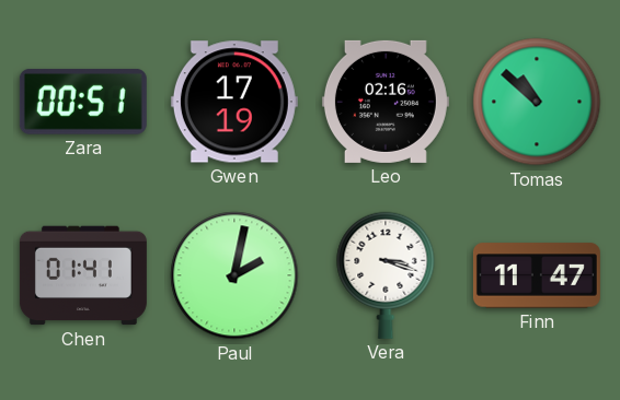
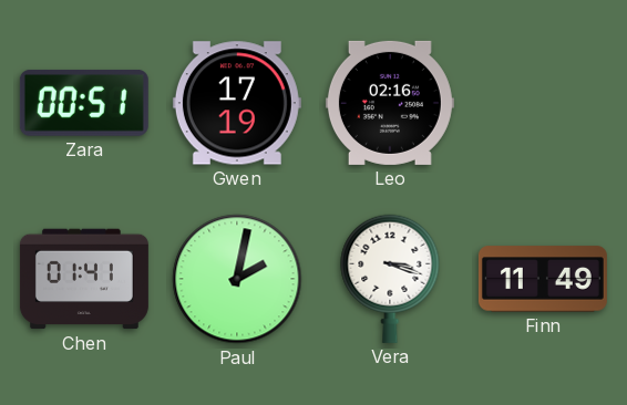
Tomas: 10:52 -> none
Finn: 11:47 -> 11:49
